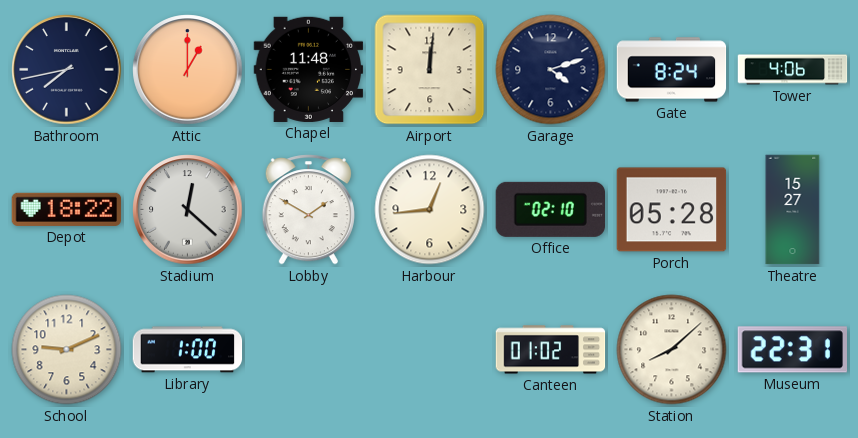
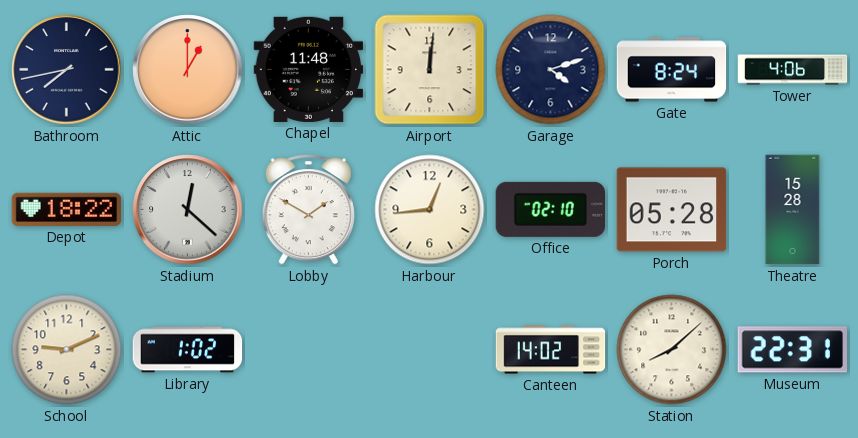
Theatre: 15:27 -> 15:28
Library: 1:00 -> 1:02
Canteen: 01:02 -> 14:02
